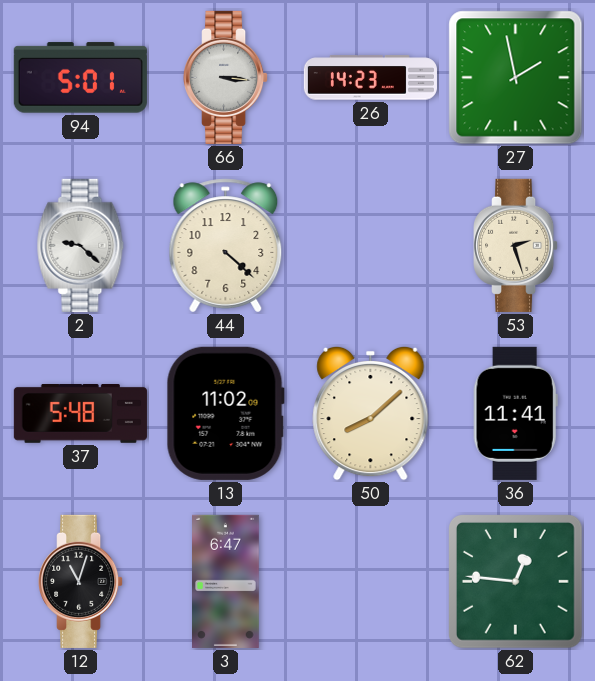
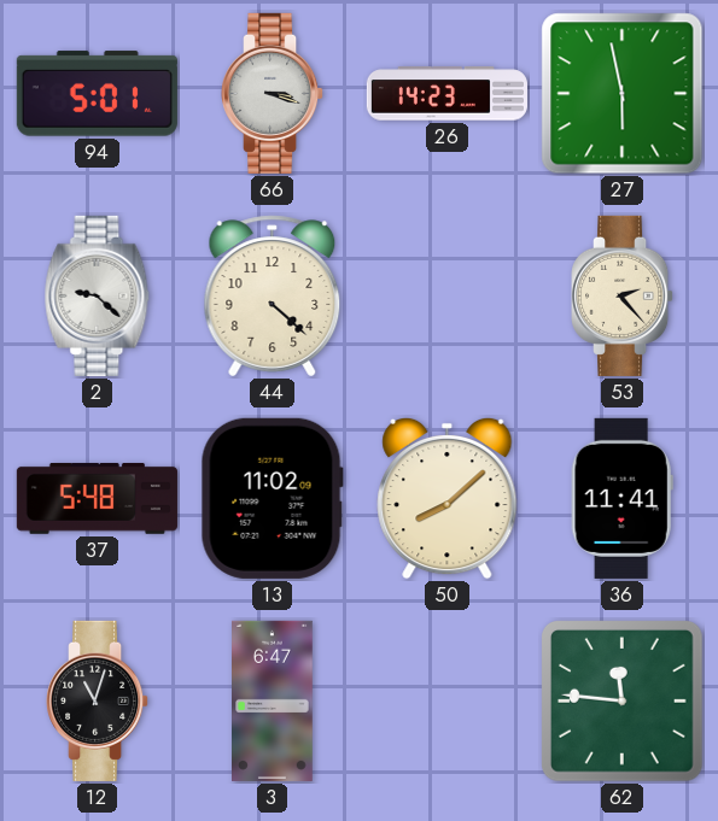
66: 3:16 -> 3:18
27: 1:58 -> 5:58
53: 2:27 -> 2:23
62: 12:46 -> 11:46
